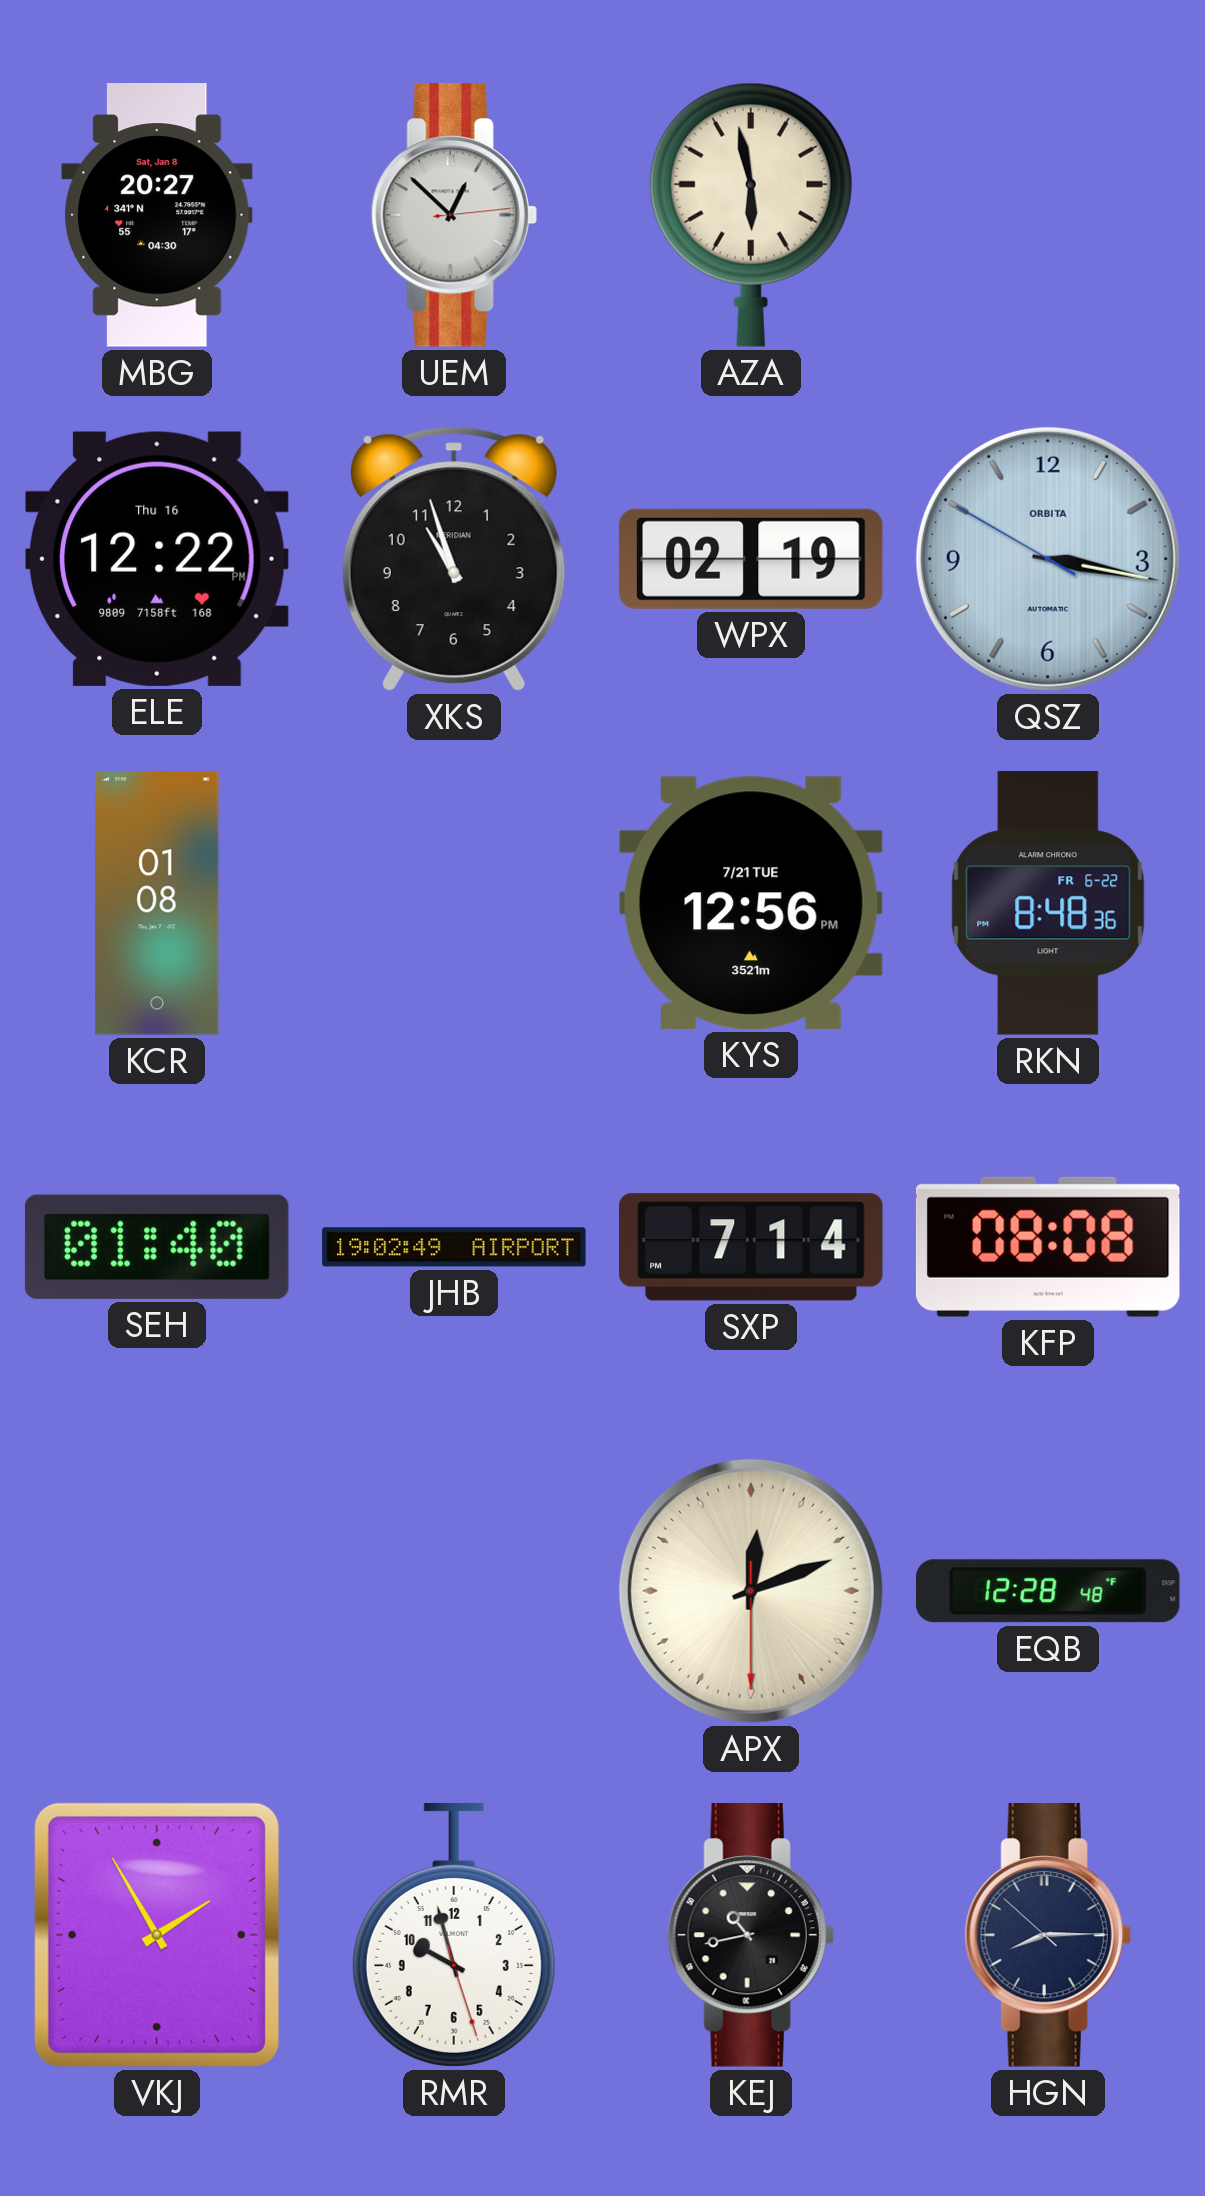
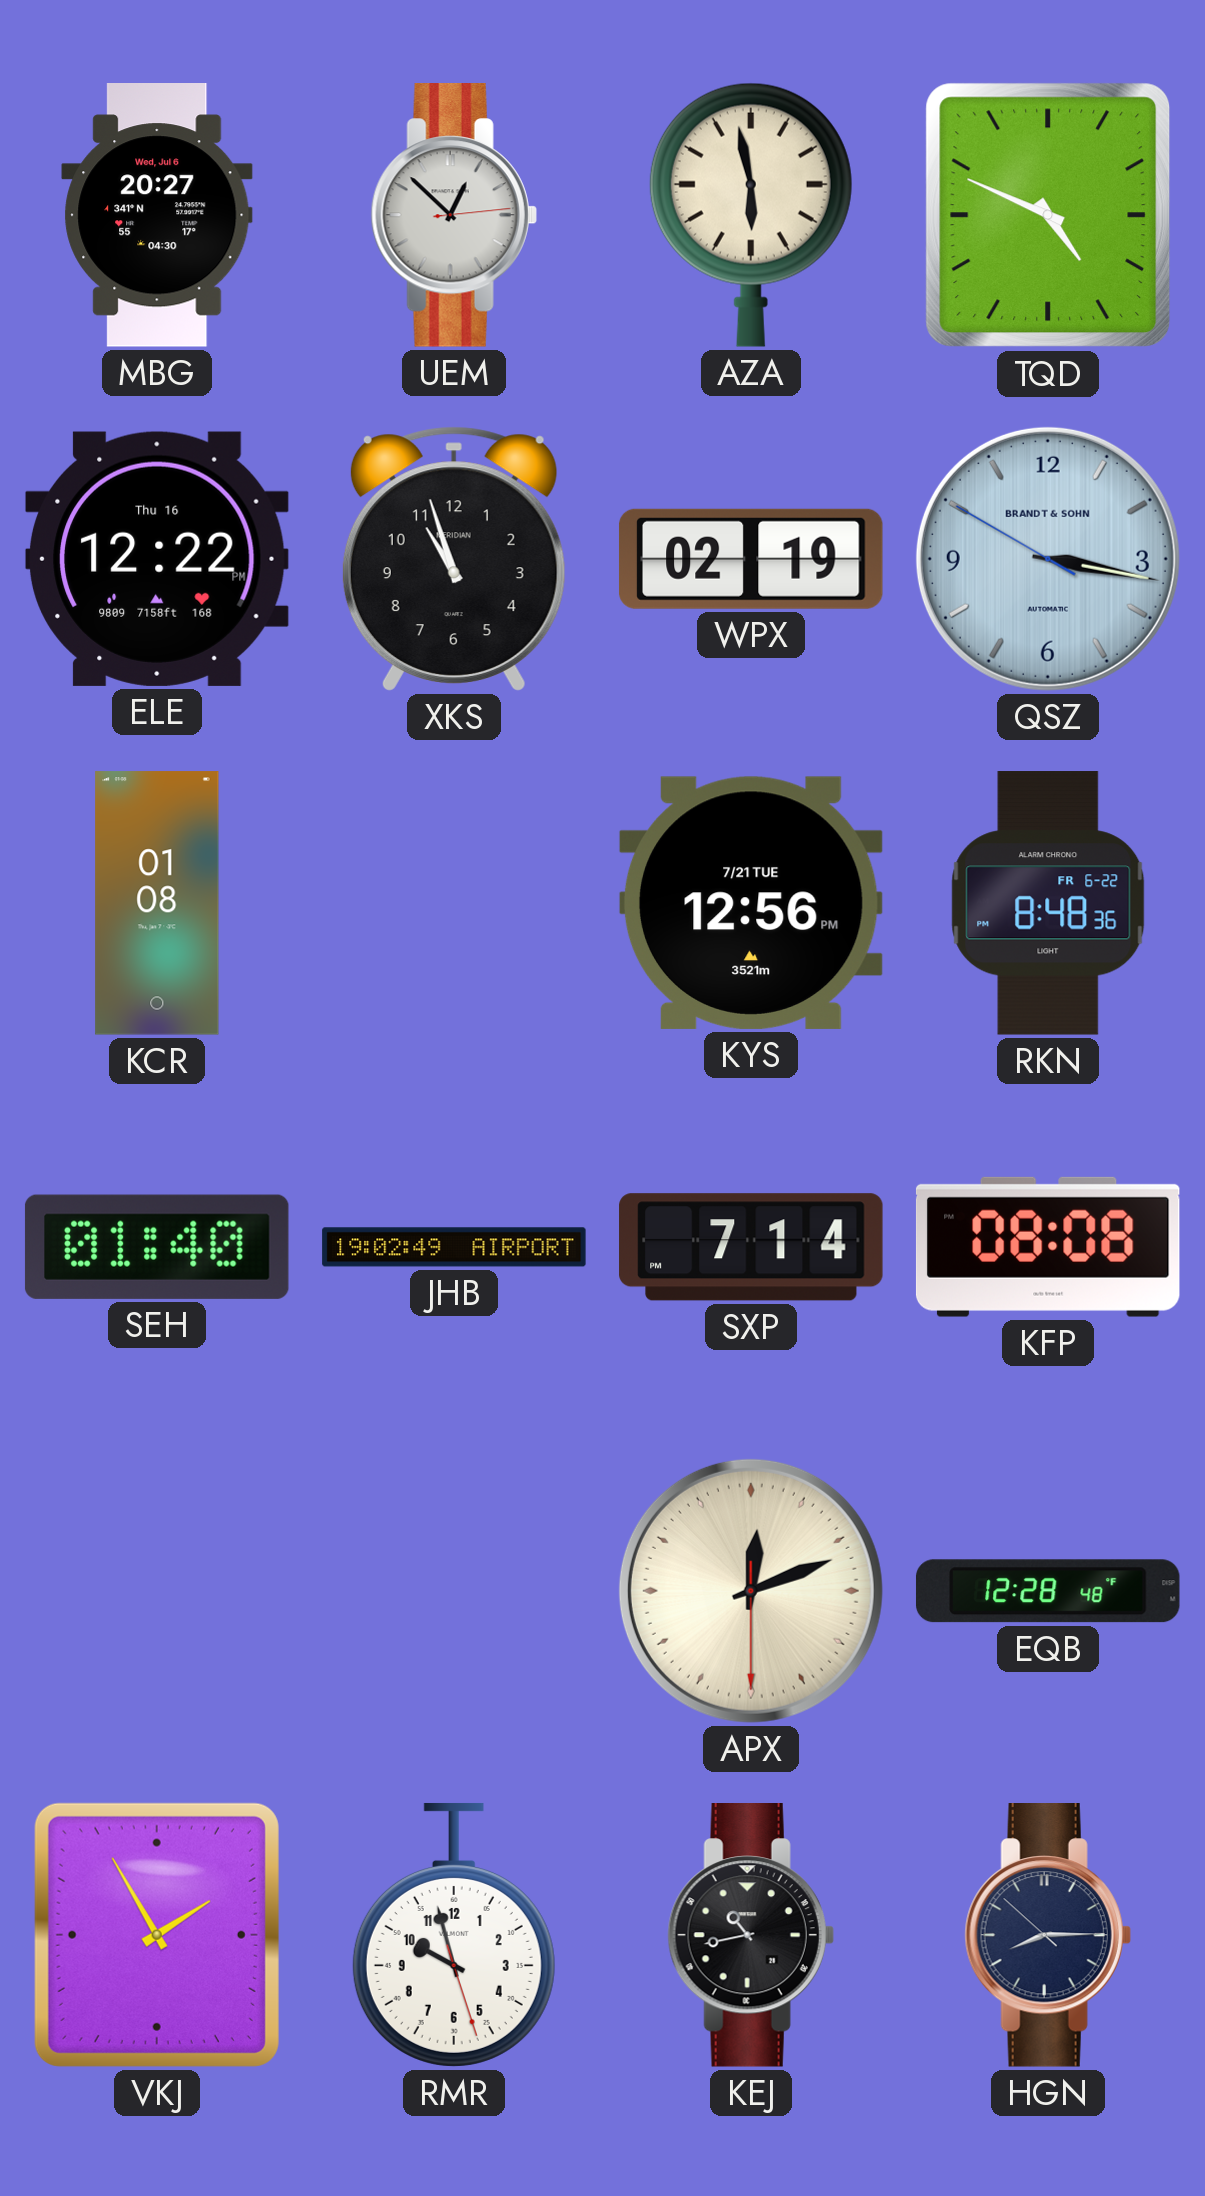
MBG date: Sat, Jan 8 -> Wed, Jul 6
TQD: none -> 4:49
QSZ brand: ORBITA -> BRANDT & SOHN
